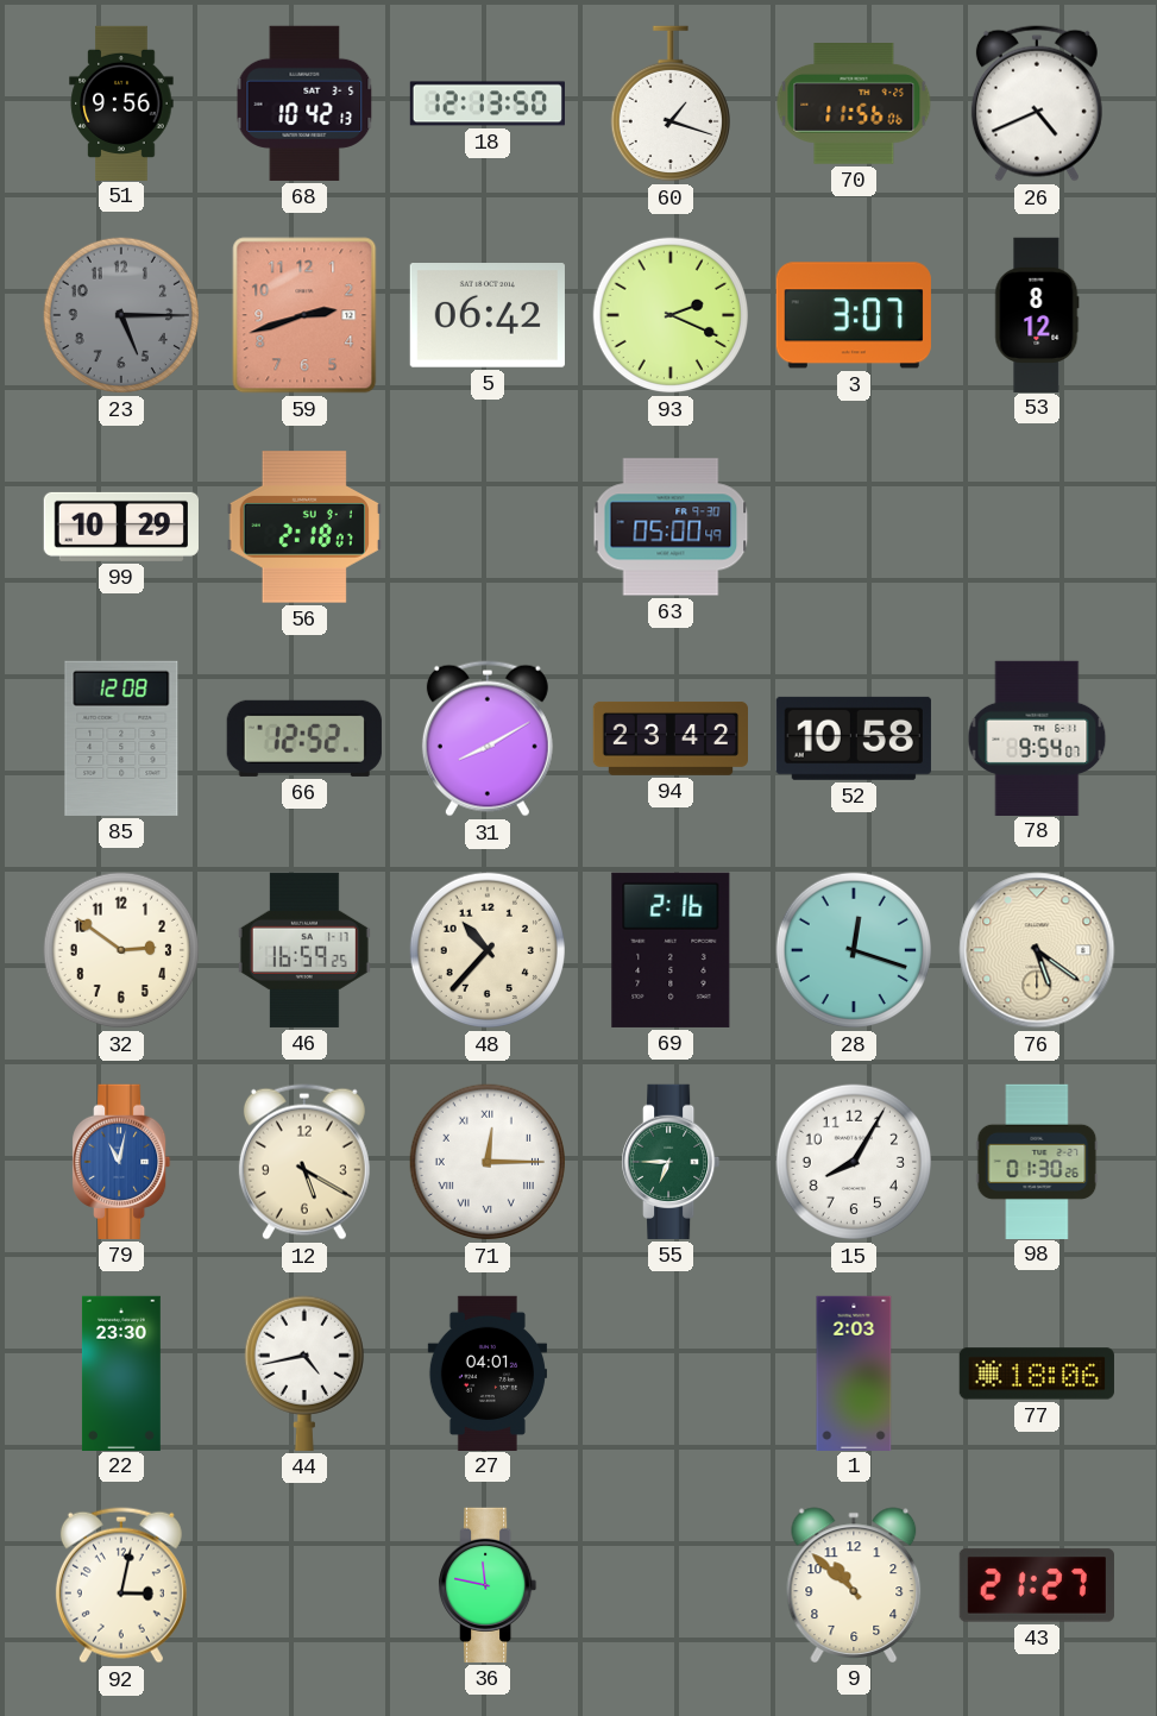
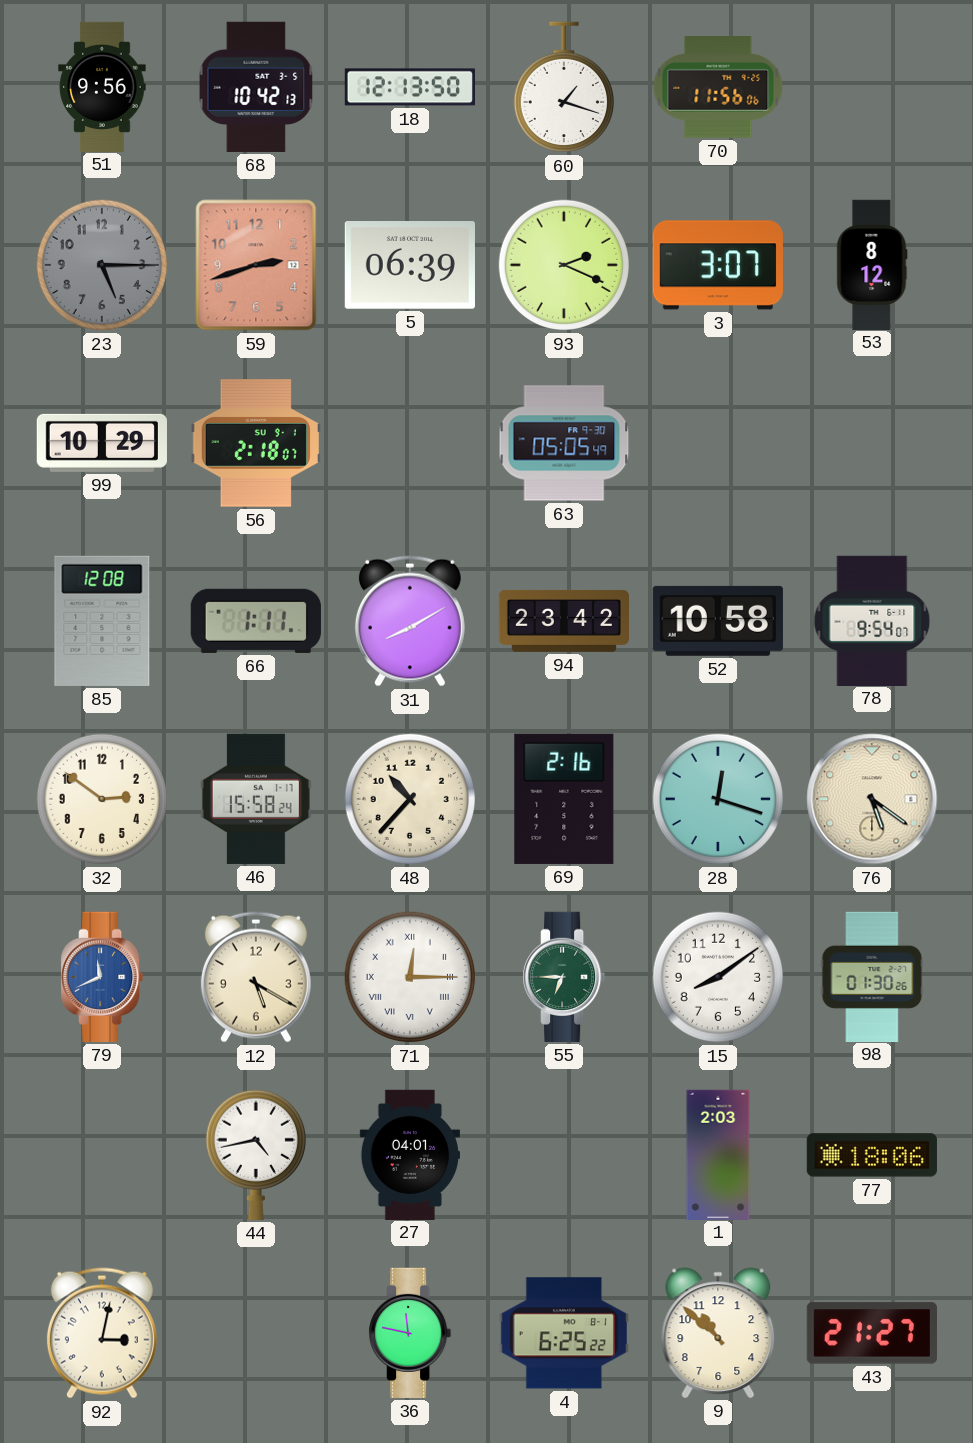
26: 4:41 -> none
5: 06:42 -> 06:39
63: 05:00 -> 05:05
66: 12:52 -> 1:11
46: 16:59 -> 15:58
79: 11:02 -> 11:41
15: 8:05 -> 8:09
22: 23:30 -> none
4: none -> 6:25
